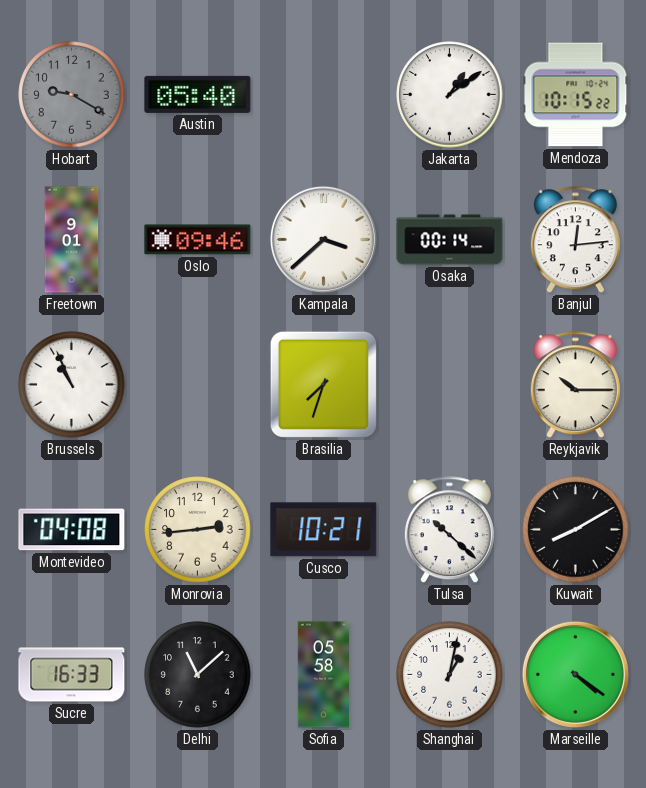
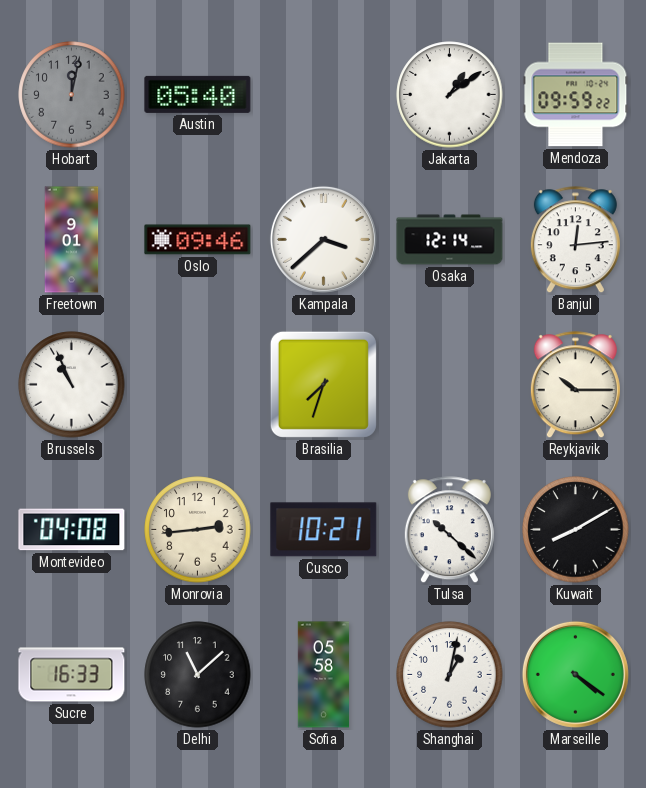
Hobart: 9:20 -> 12:02
Mendoza: 10:15 -> 09:59
Osaka: 00:14 -> 12:14
